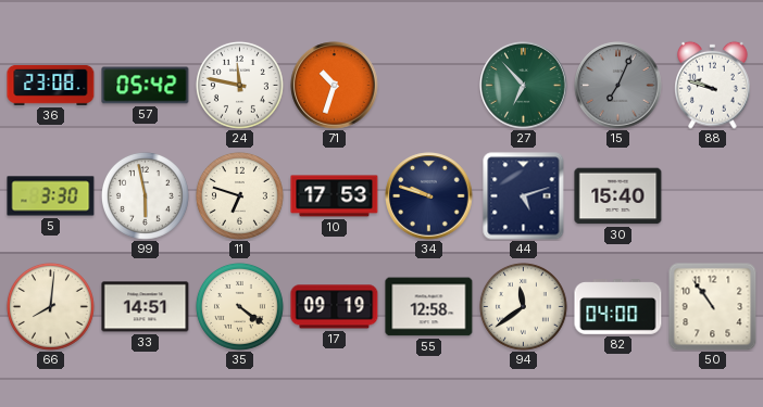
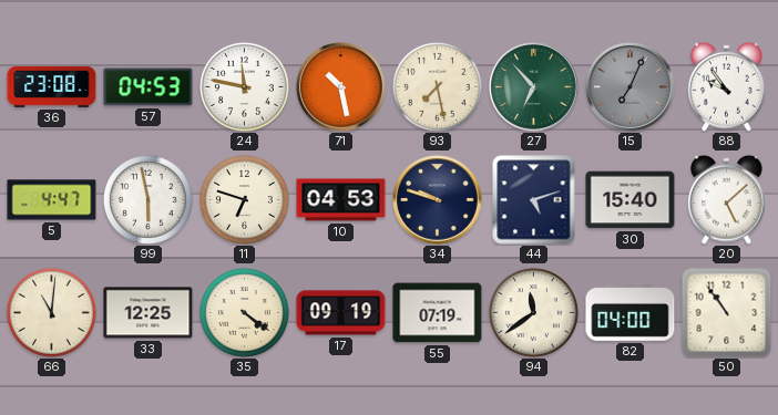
57: 05:42 -> 04:53
71: 10:33 -> 10:28
93: none -> 7:28
88: 9:48 -> 9:54
5: 3:30 -> 4:47
10: 17:53 -> 04:53
20: none -> 5:08
66: 8:01 -> 11:01
33: 14:51 -> 12:25
55: 12:58 -> 07:19
